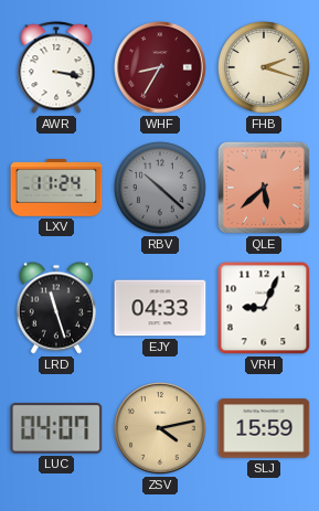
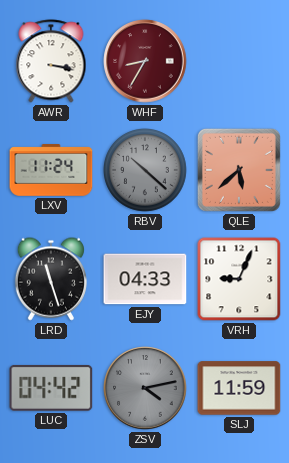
FHB: 2:18 -> none
LUC: 04:07 -> 04:42
ZSV dial: champagne -> grey
SLJ: 15:59 -> 11:59
